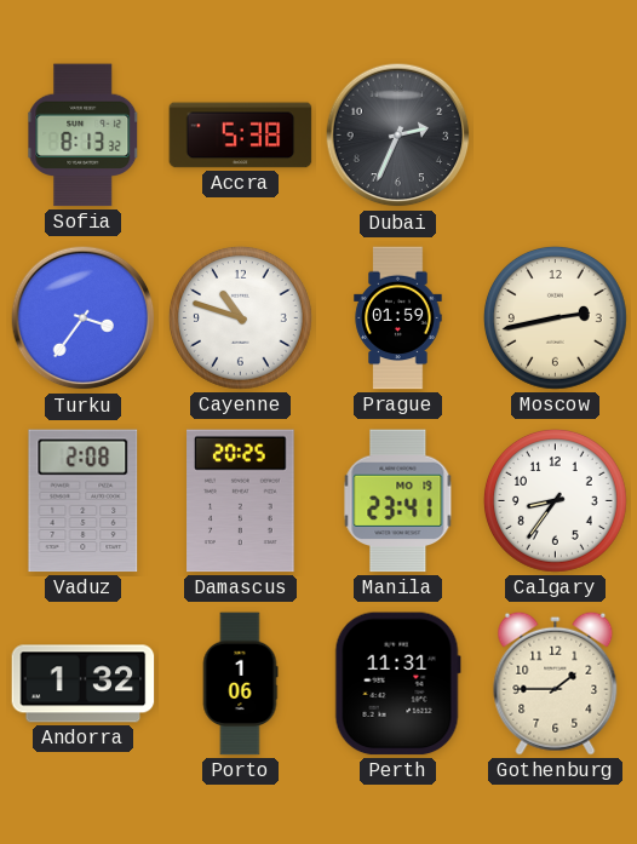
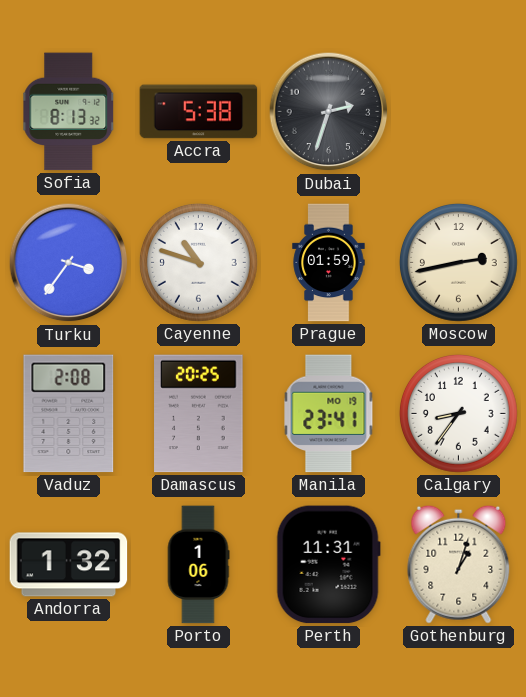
Dubai: 2:34 -> 2:33
Gothenburg: 1:45 -> 1:03
